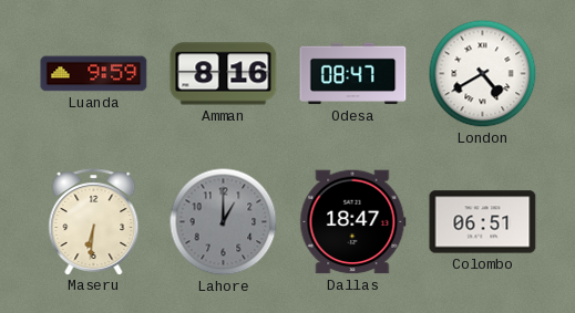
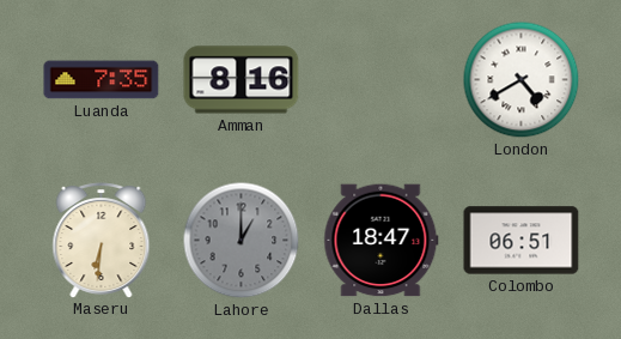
Luanda: 9:59 -> 7:35
Odesa: 08:47 -> none
